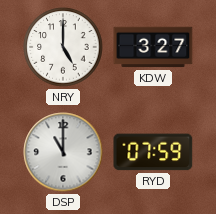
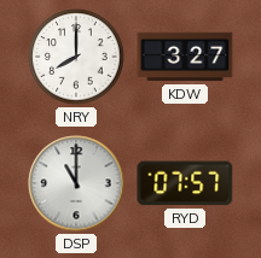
NRY: 5:00 -> 8:00
RYD: 07:59 -> 07:57
